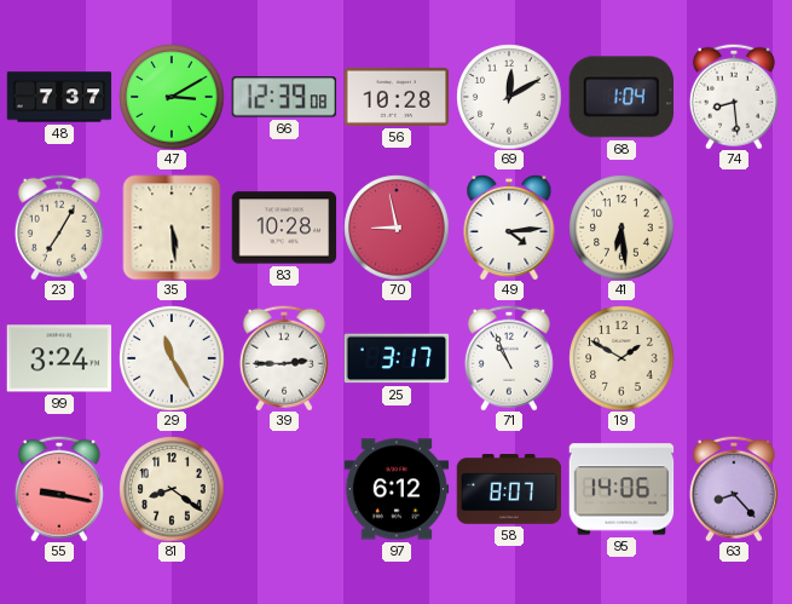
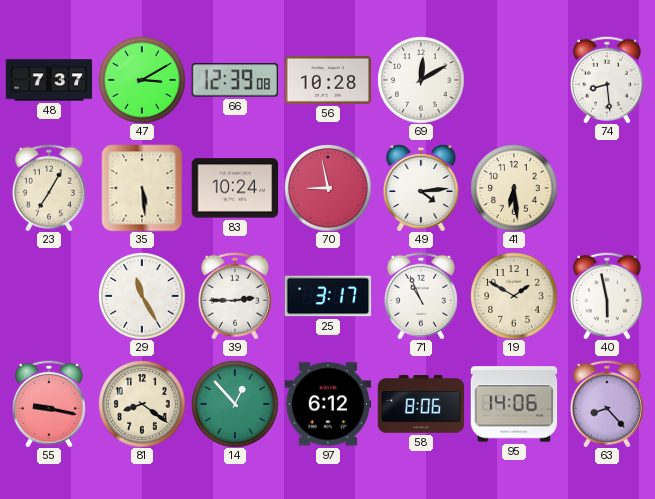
68: 1:04 -> none
83: 10:28 -> 10:24
99: 3:24 -> none
40: none -> 5:58
14: none -> 12:53
58: 8:07 -> 8:06
